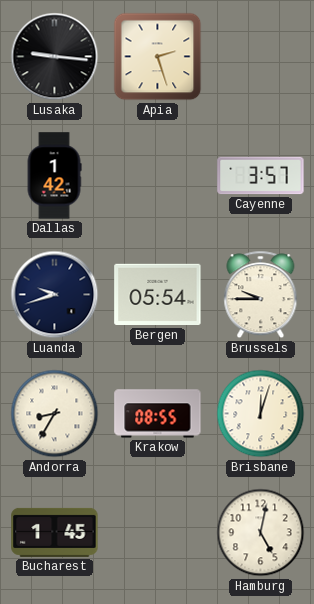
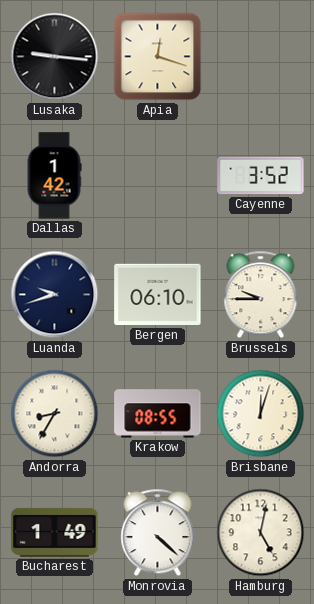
Apia: 2:27 -> 12:18
Cayenne: 3:57 -> 3:52
Bergen: 05:54 -> 06:10
Bucharest: 1:45 -> 1:49
Monrovia: none -> 4:22
